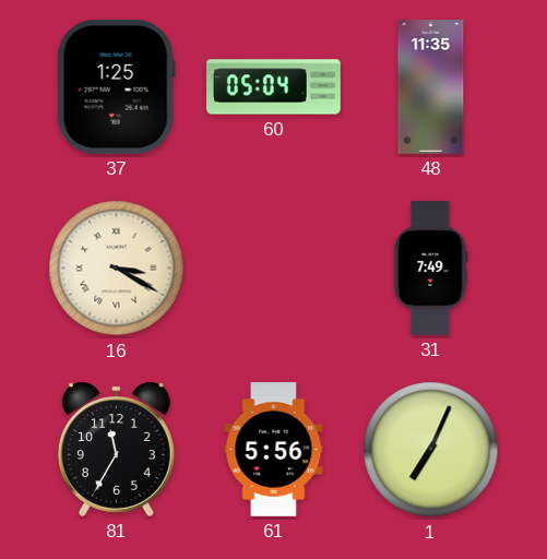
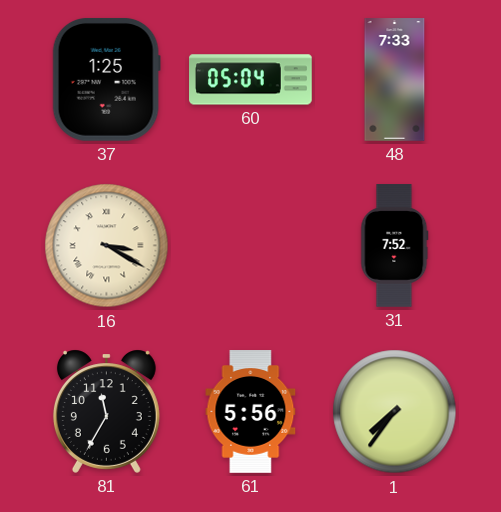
48: 11:35 -> 7:33
31: 7:49 -> 7:52
1: 7:04 -> 7:36
